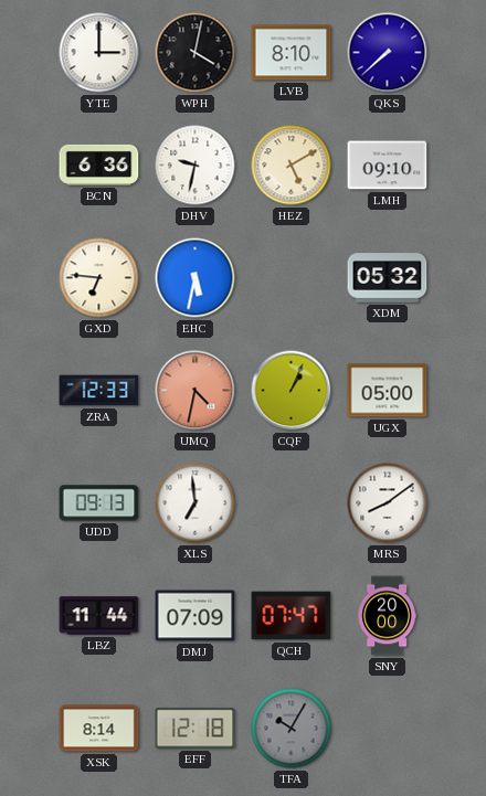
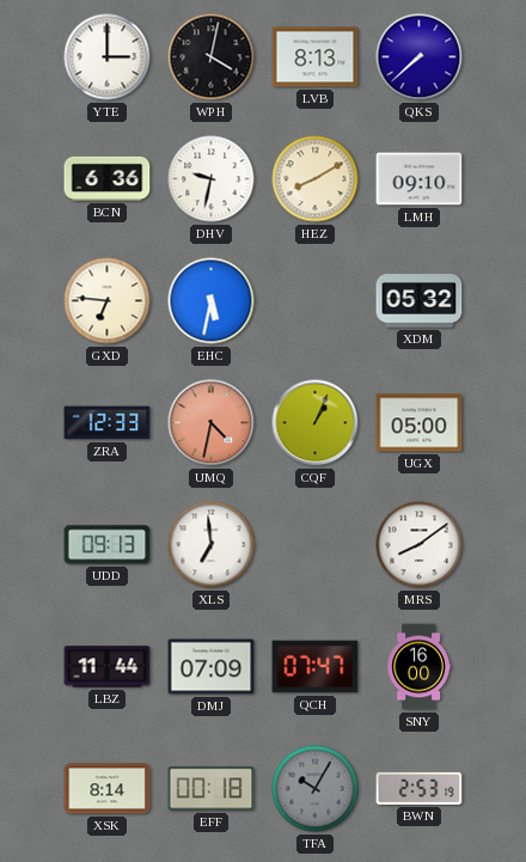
LVB: 8:10 -> 8:13
HEZ: 5:10 -> 8:10
SNY: 20:00 -> 16:00
EFF: 12:18 -> 00:18
BWN: none -> 2:53
